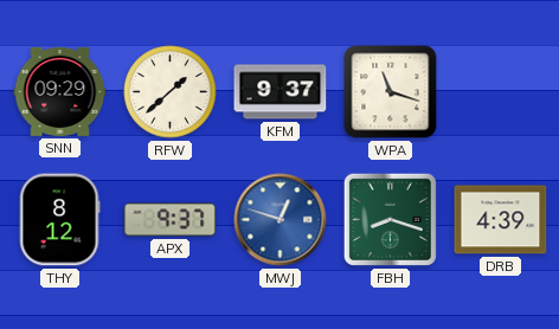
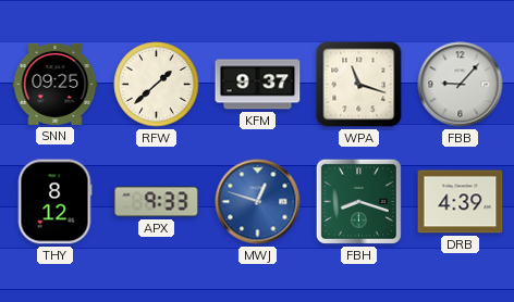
SNN: 09:29 -> 09:25
FBB: none -> 9:07
APX: 9:37 -> 9:33
